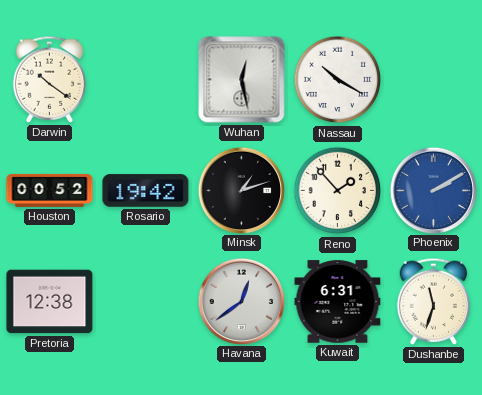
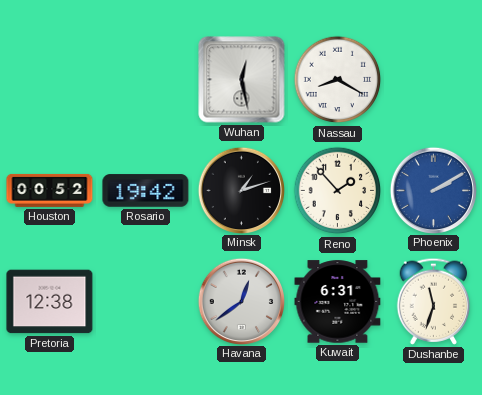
Darwin: 10:21 -> none
Nassau: 10:20 -> 8:20
